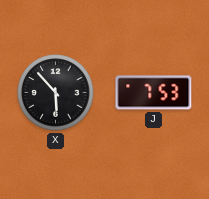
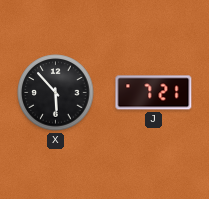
J: 7:53 -> 7:21
